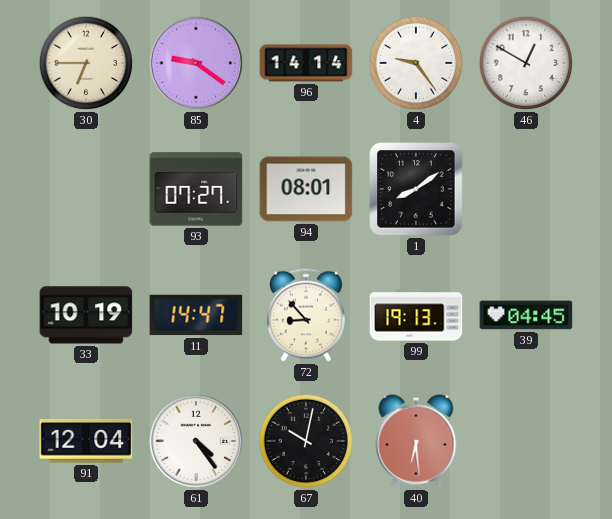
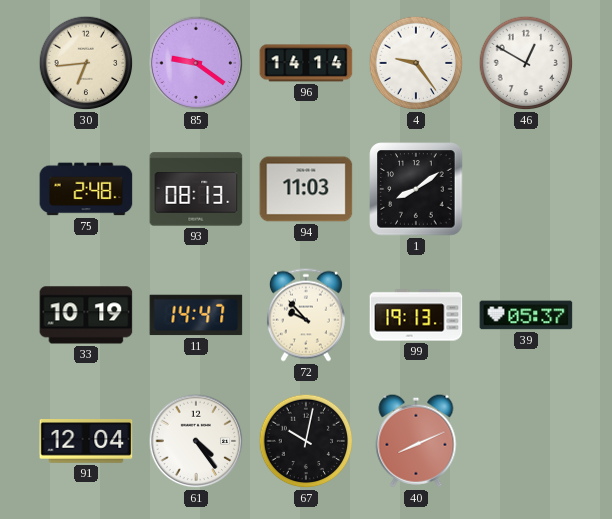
30: 6:45 -> 6:44
75: none -> 2:48
93: 07:27 -> 08:13
94: 08:01 -> 11:03
72: 8:53 -> 9:53
39: 04:45 -> 05:37
40: 6:29 -> 8:11
